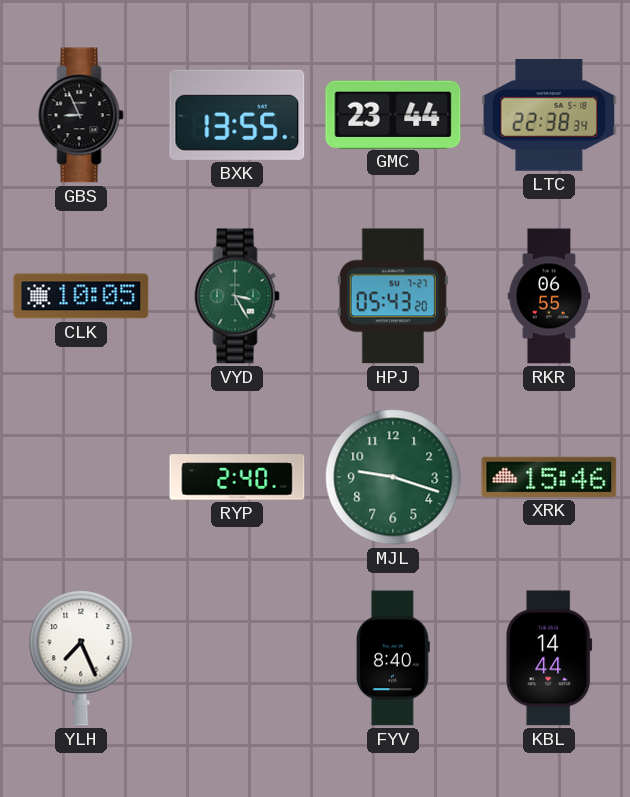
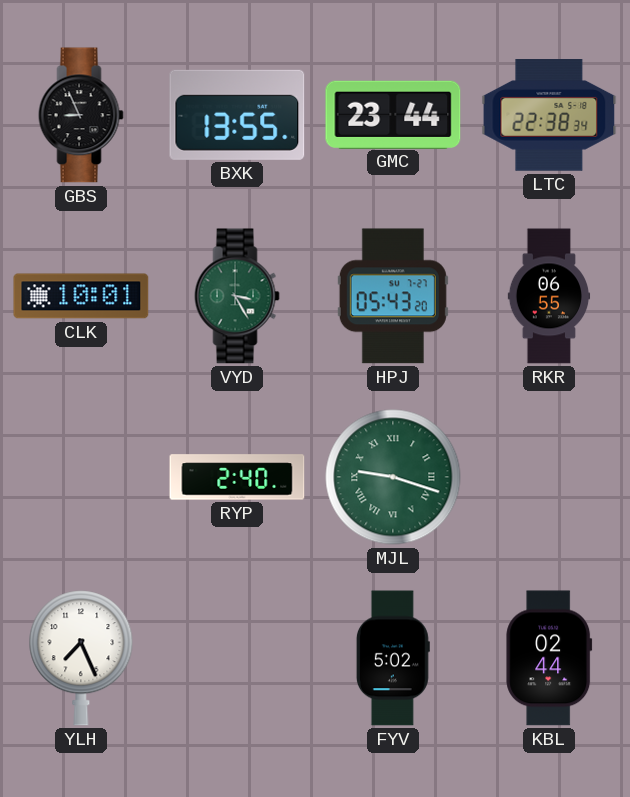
CLK: 10:05 -> 10:01
MJL numerals: Arabic -> Roman
XRK: 15:46 -> none
FYV: 8:40 -> 5:02
KBL: 14:44 -> 02:44
